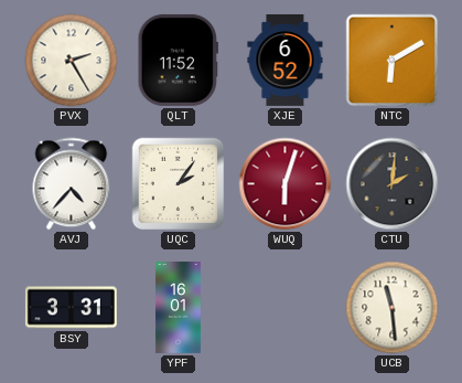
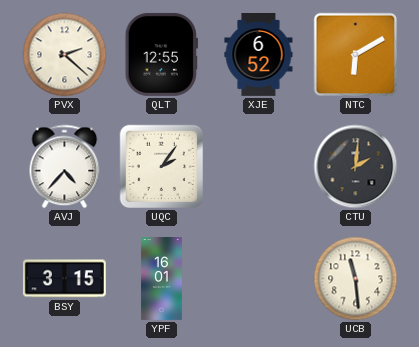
PVX: 2:25 -> 2:22
QLT: 11:52 -> 12:55
WUQ: 6:03 -> none
BSY: 3:31 -> 3:15
